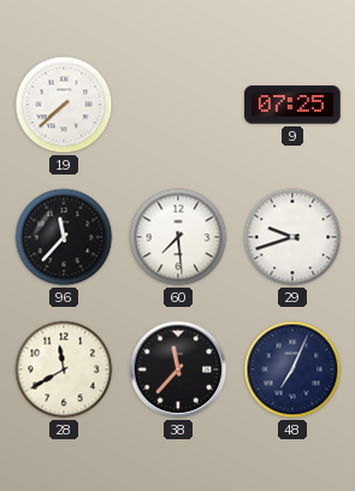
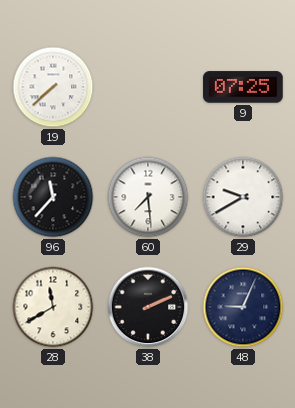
29: 9:42 -> 9:40
38: 11:37 -> 2:11
48: 7:04 -> 9:04
